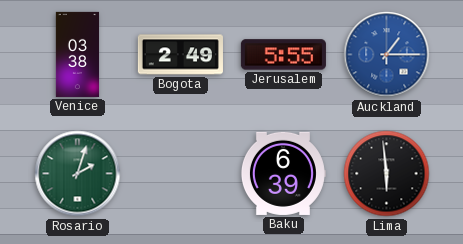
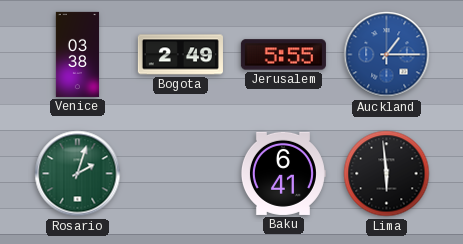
Baku: 6:39 -> 6:41
